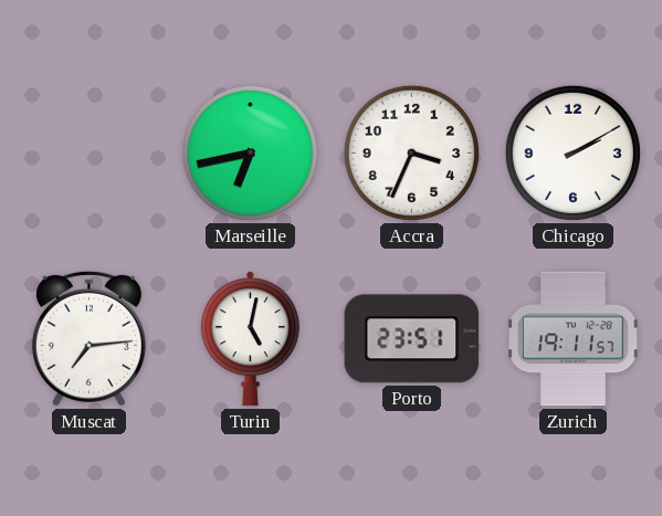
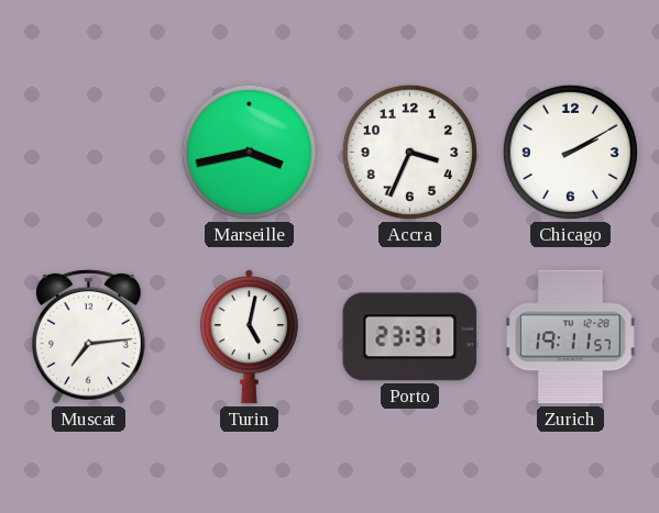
Marseille: 6:43 -> 3:43
Porto: 23:51 -> 23:31
